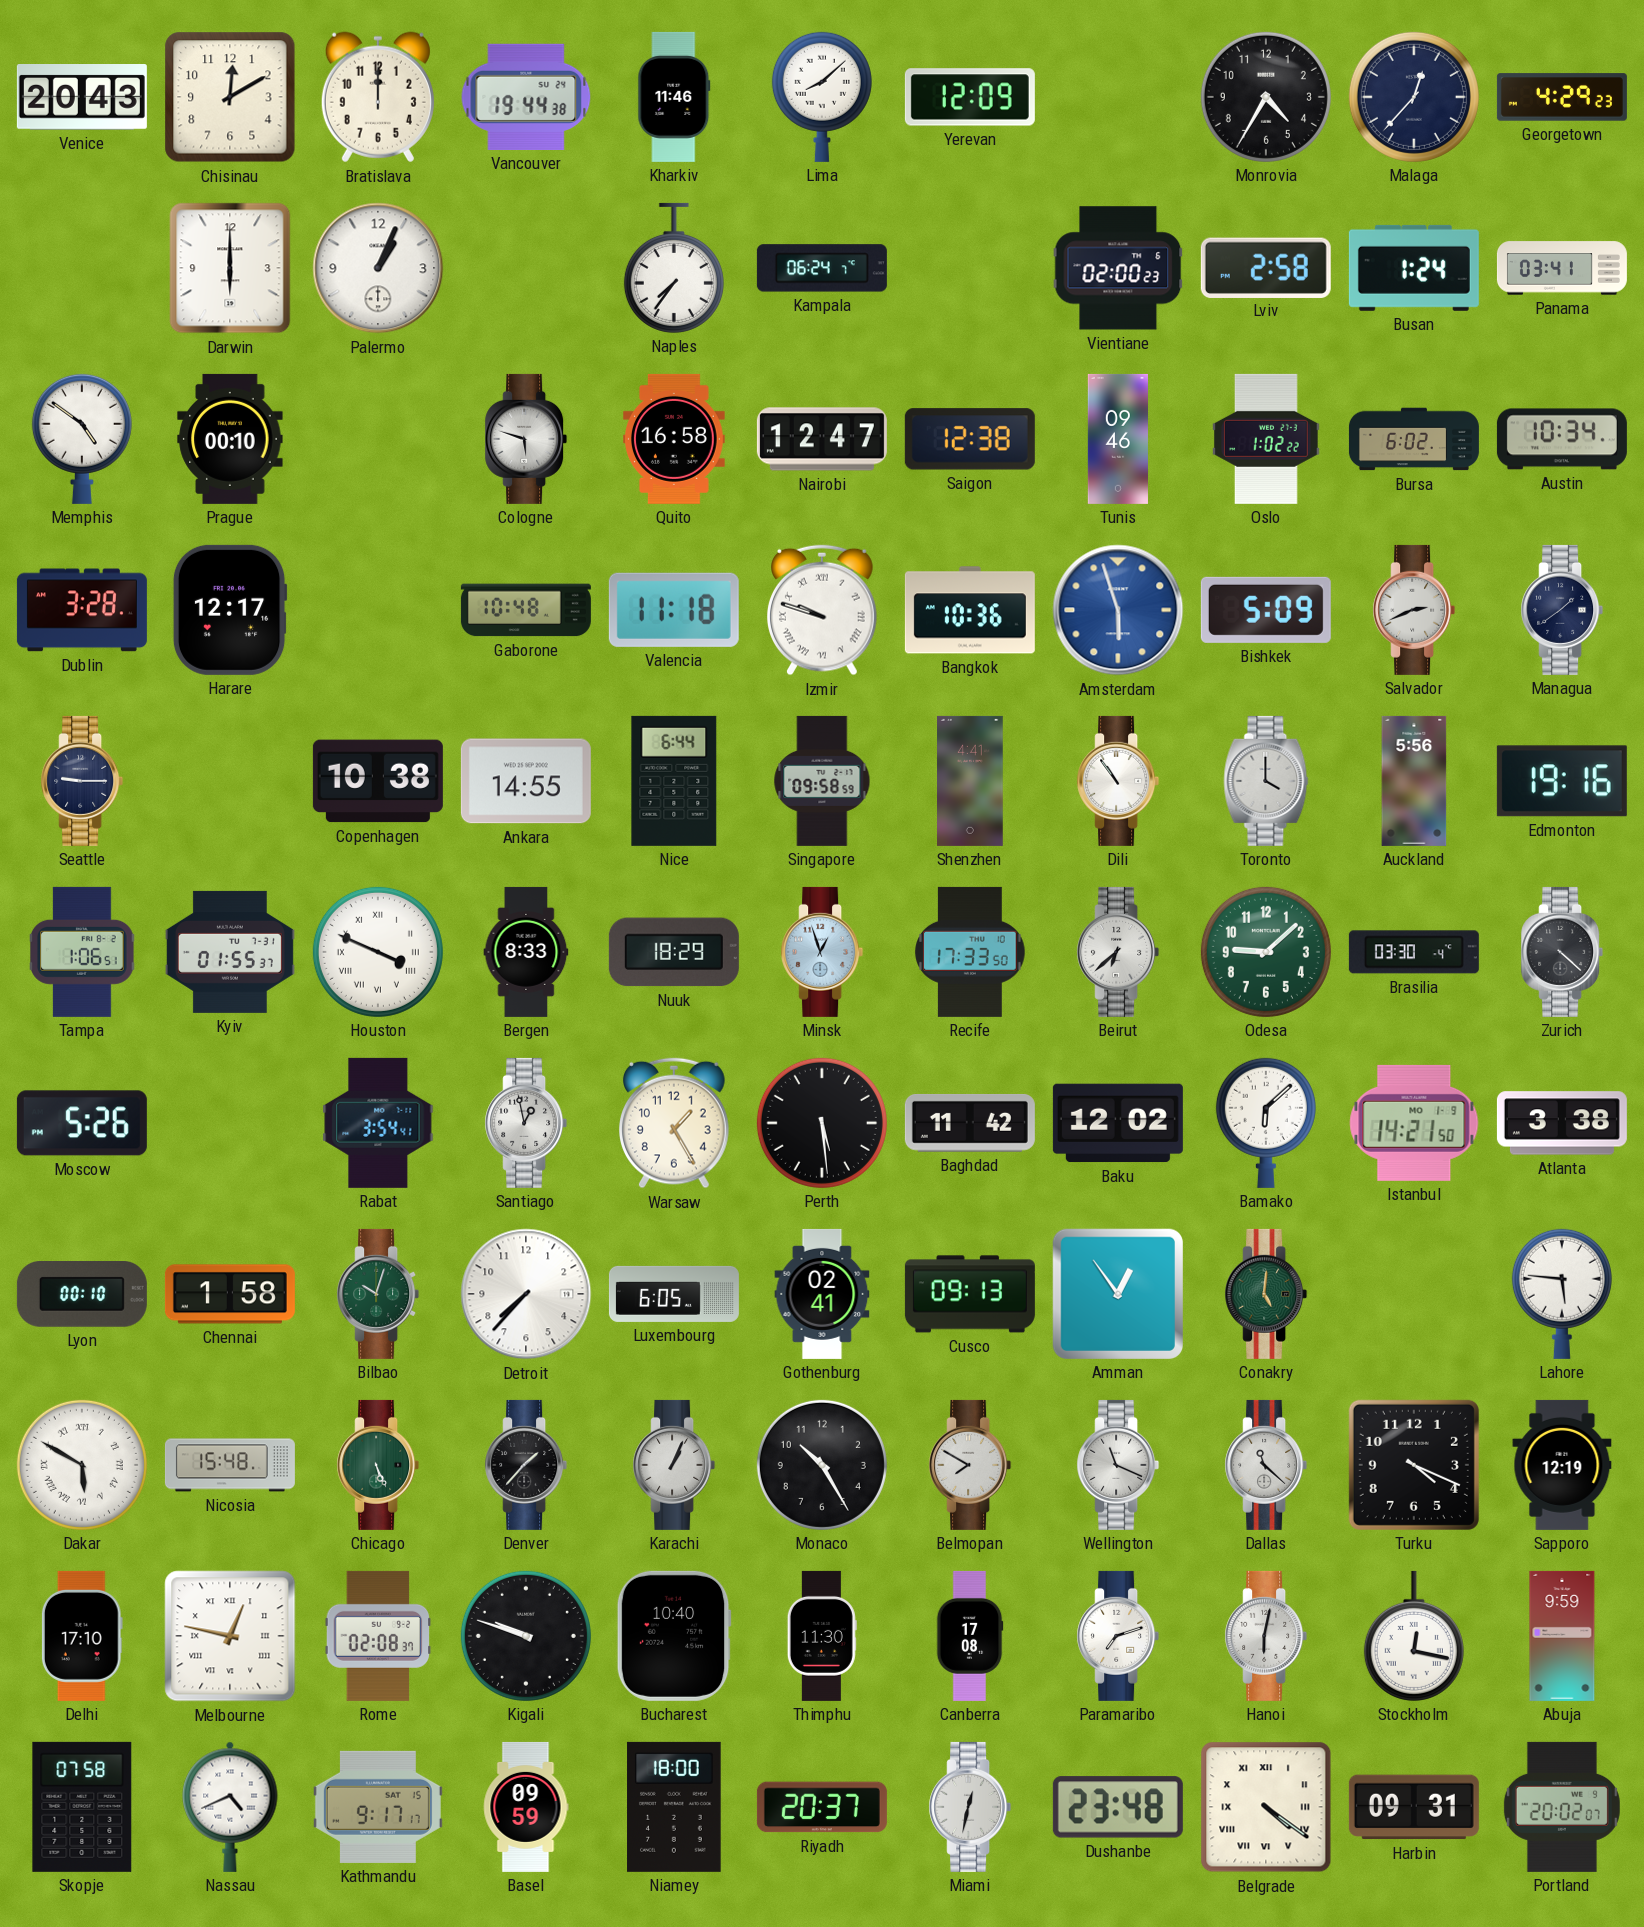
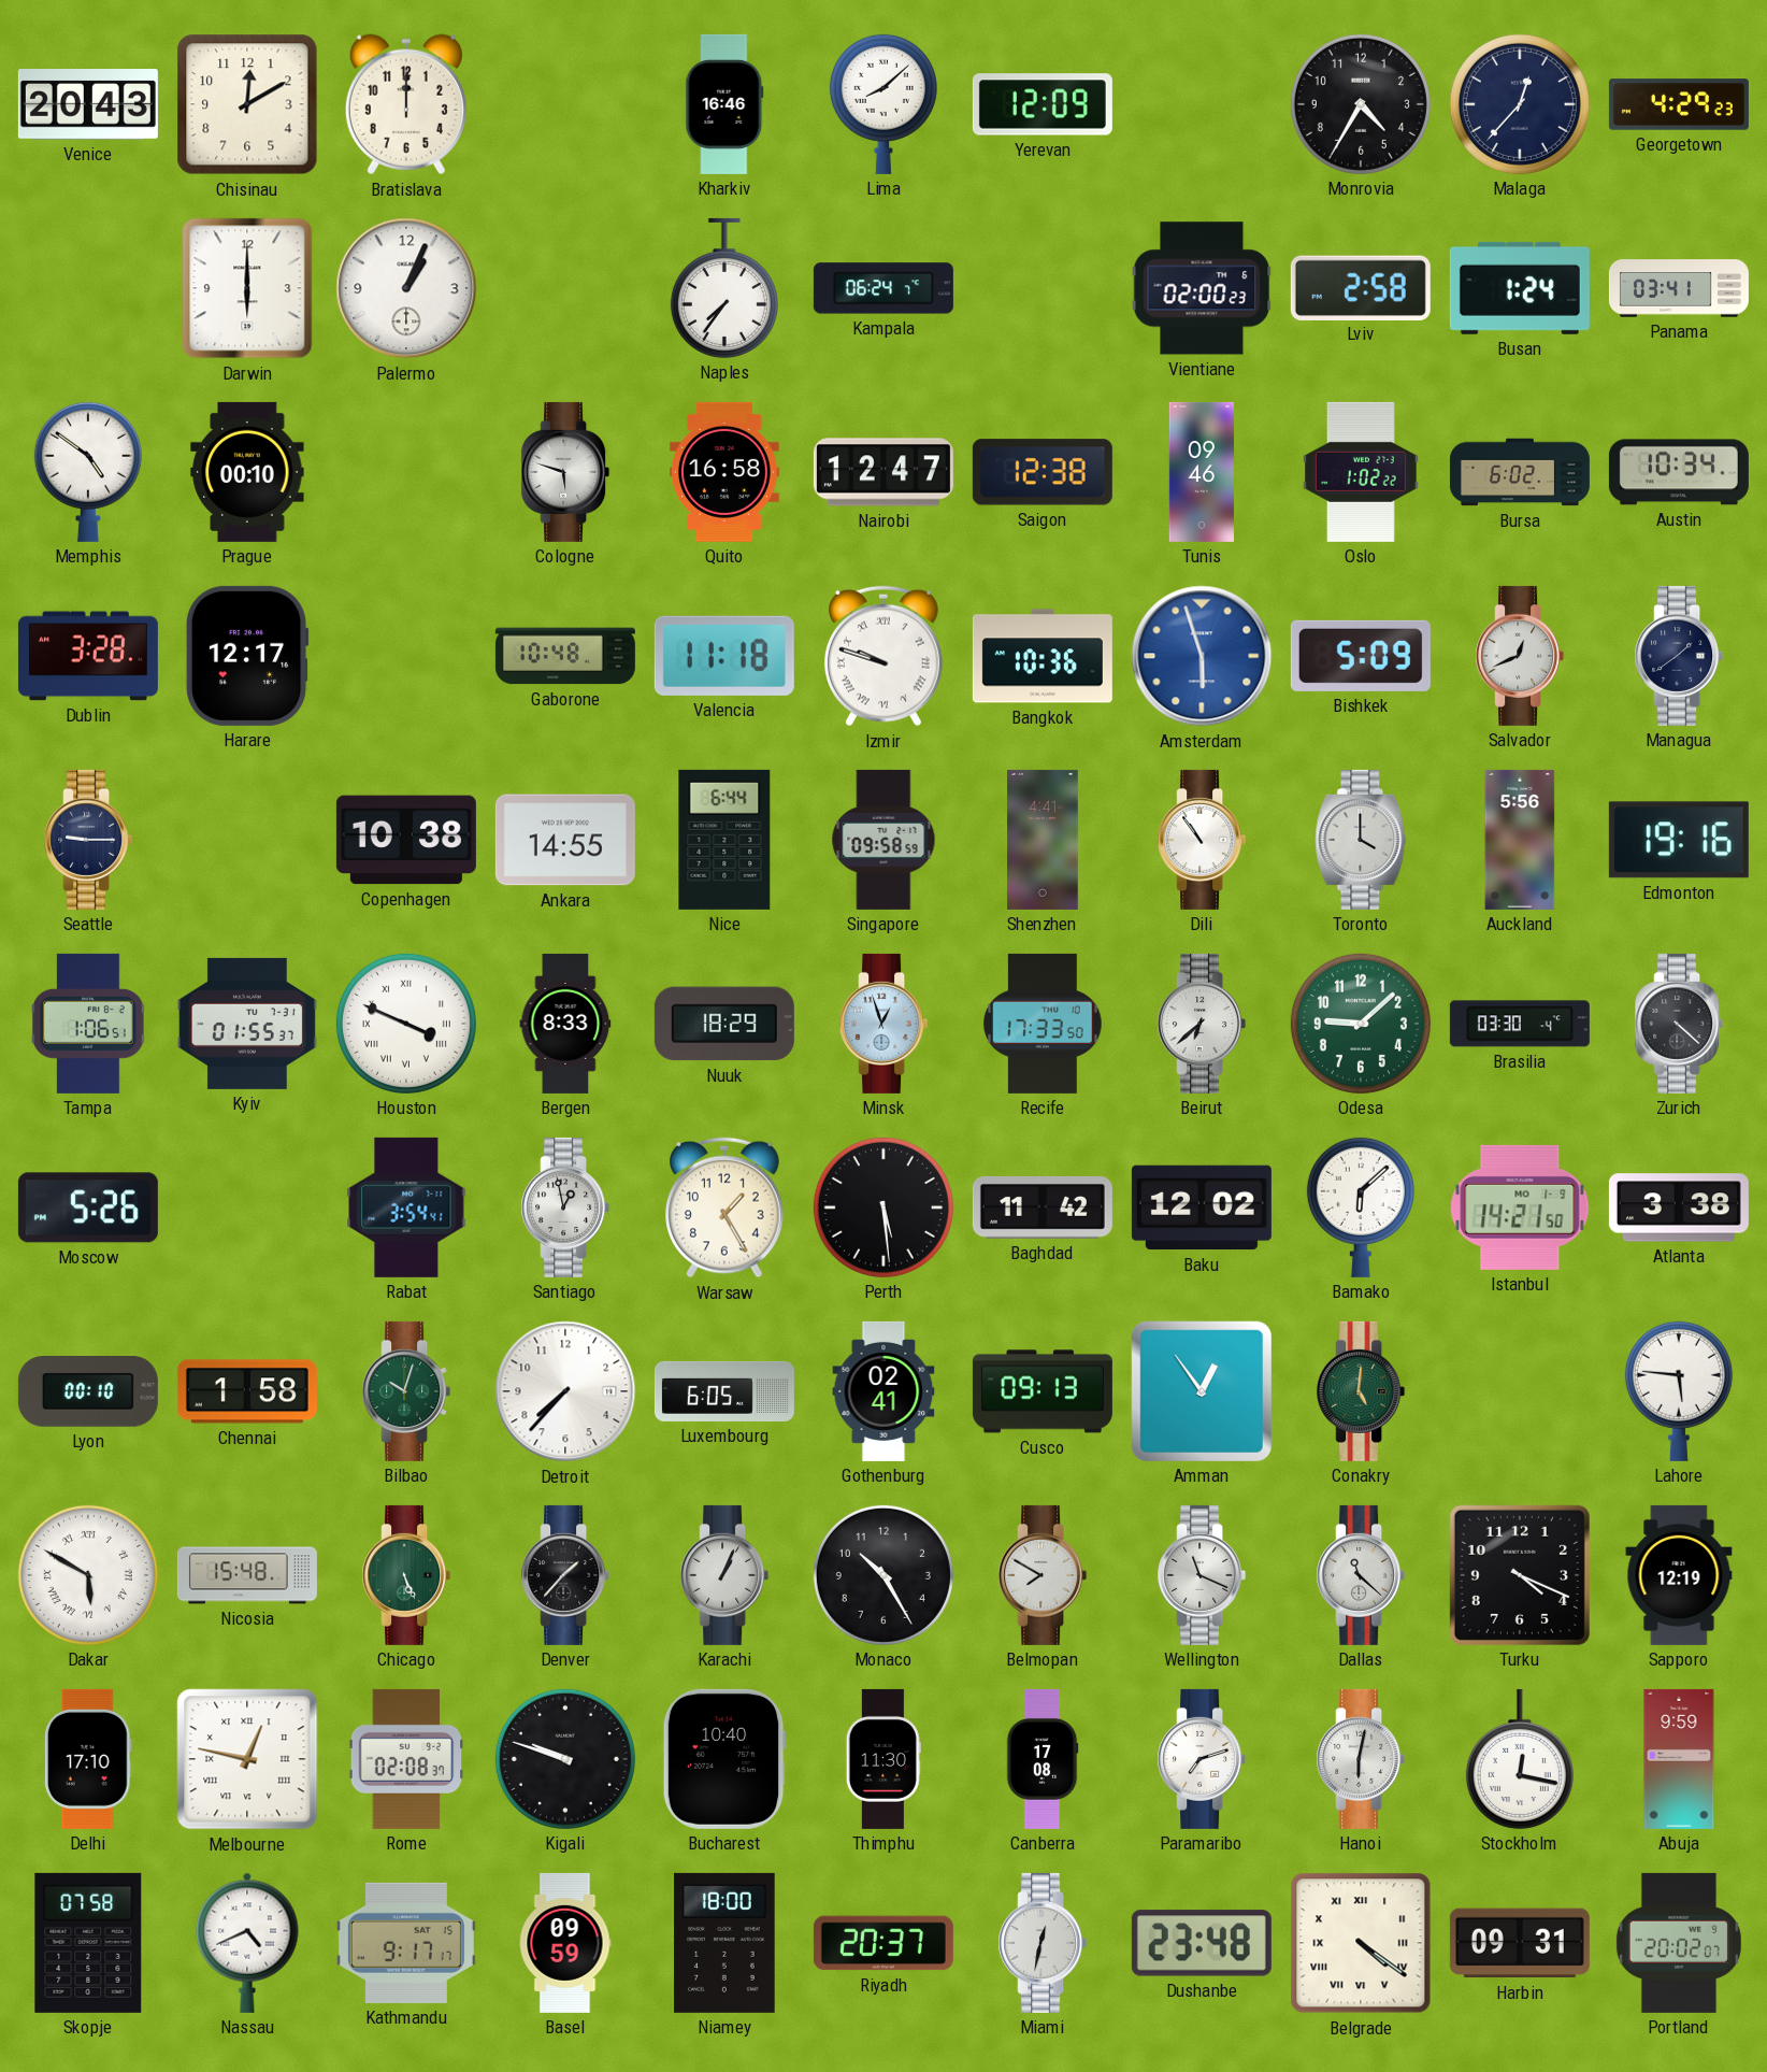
Vancouver: 19:44 -> none
Kharkiv: 11:46 -> 16:46
Salvador: 2:41 -> 12:41
